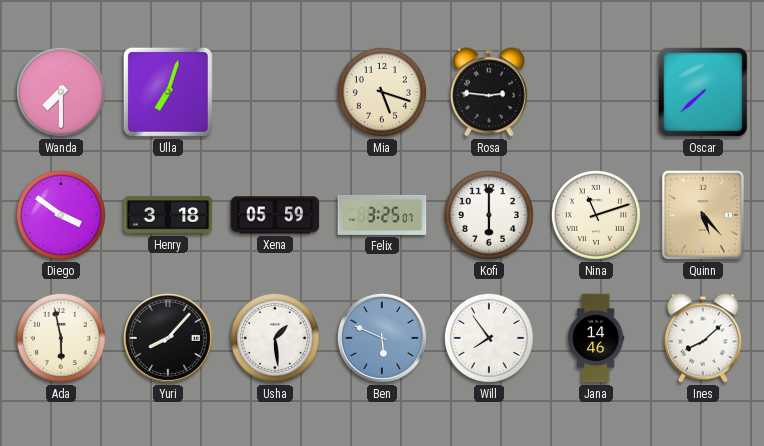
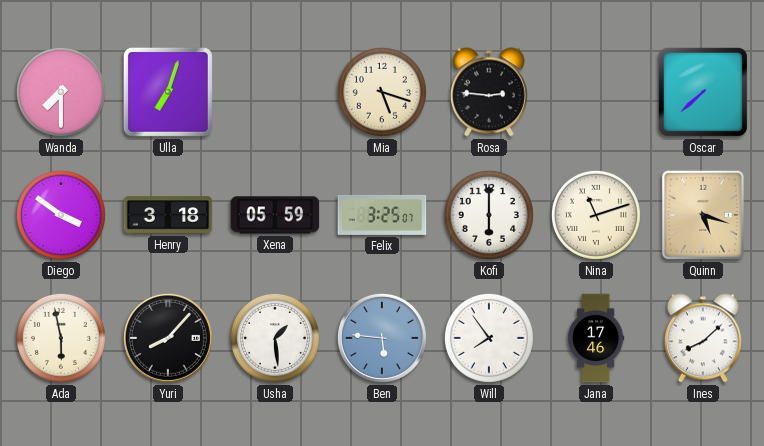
Quinn: 5:23 -> 5:18
Ben: 5:49 -> 5:46
Jana: 14:46 -> 17:46
